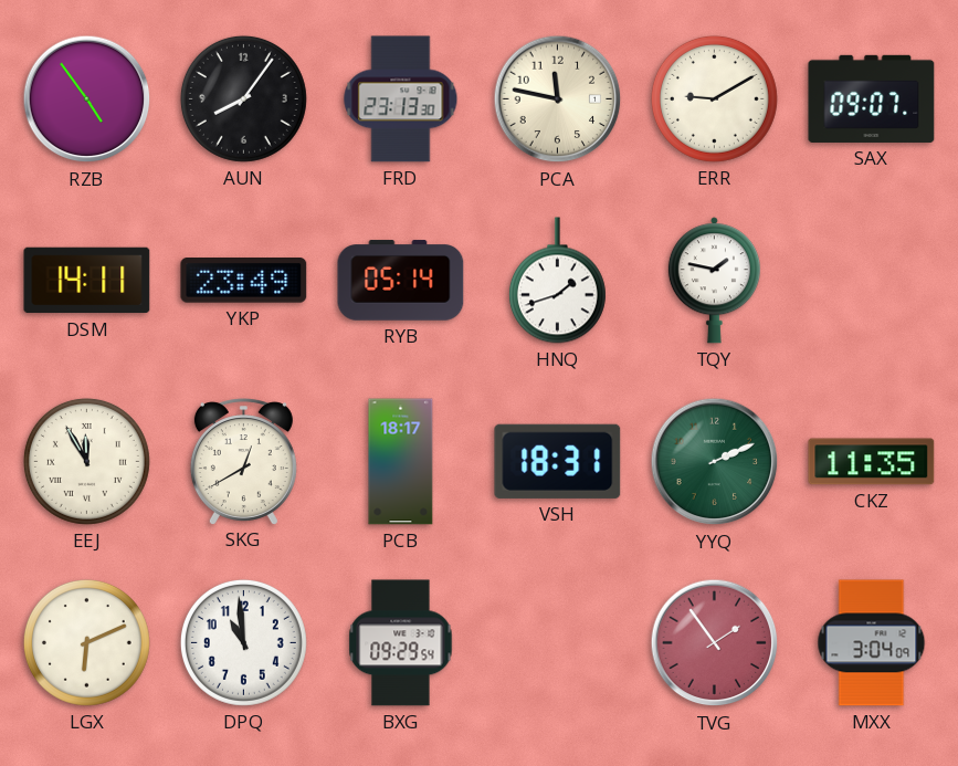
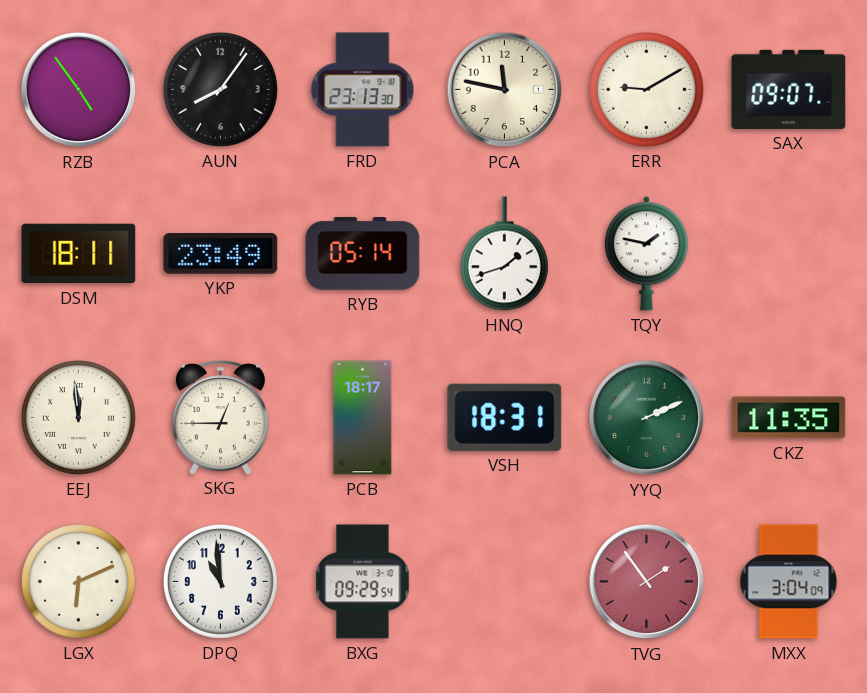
DSM: 14:11 -> 18:11
EEJ: 11:55 -> 11:59
SKG: 12:40 -> 12:45
